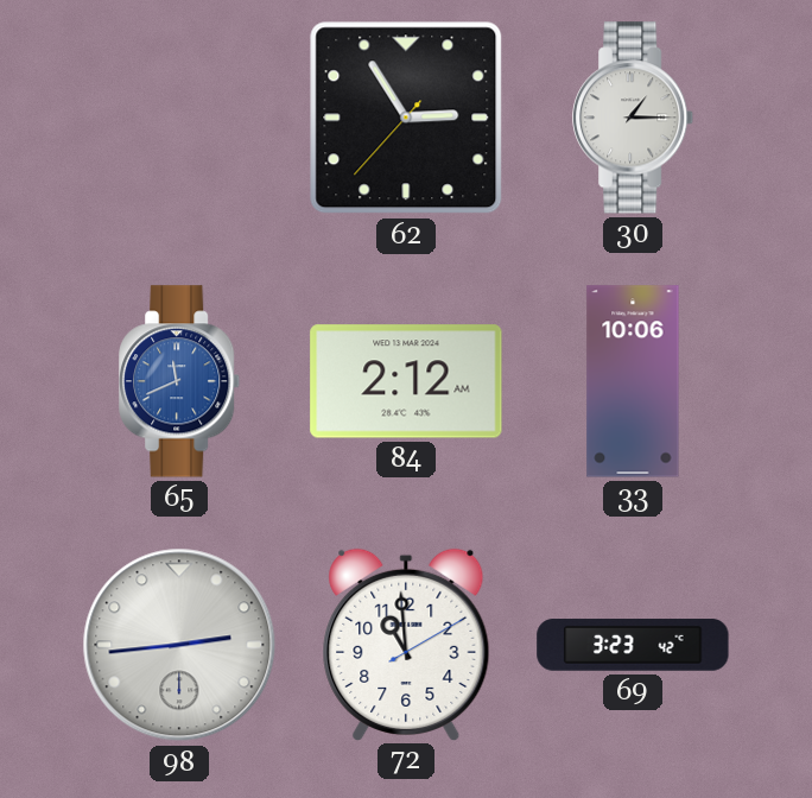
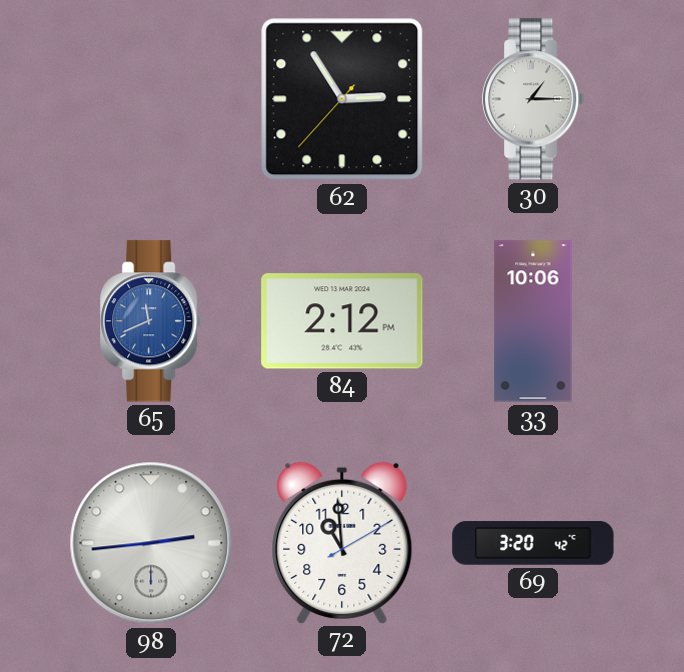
84: 2:12 AM -> 2:12 PM
69: 3:23 -> 3:20
